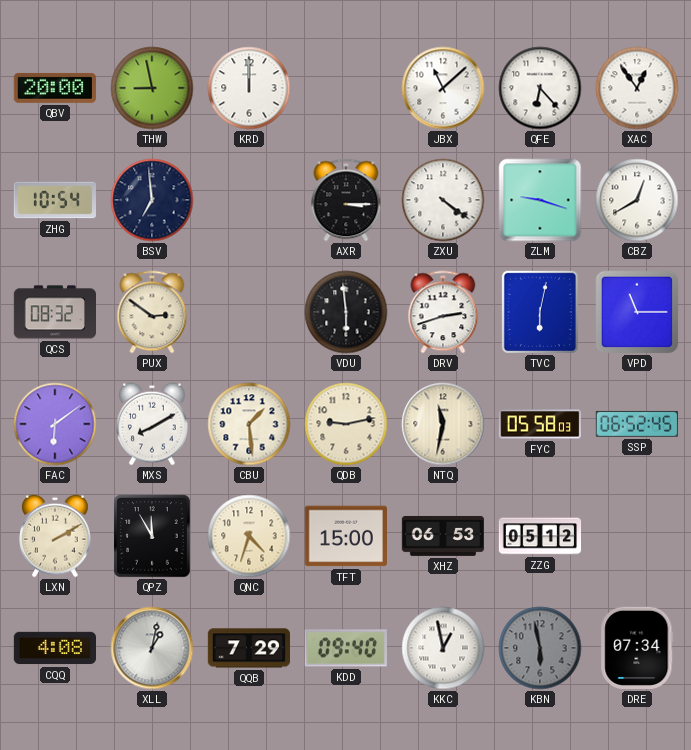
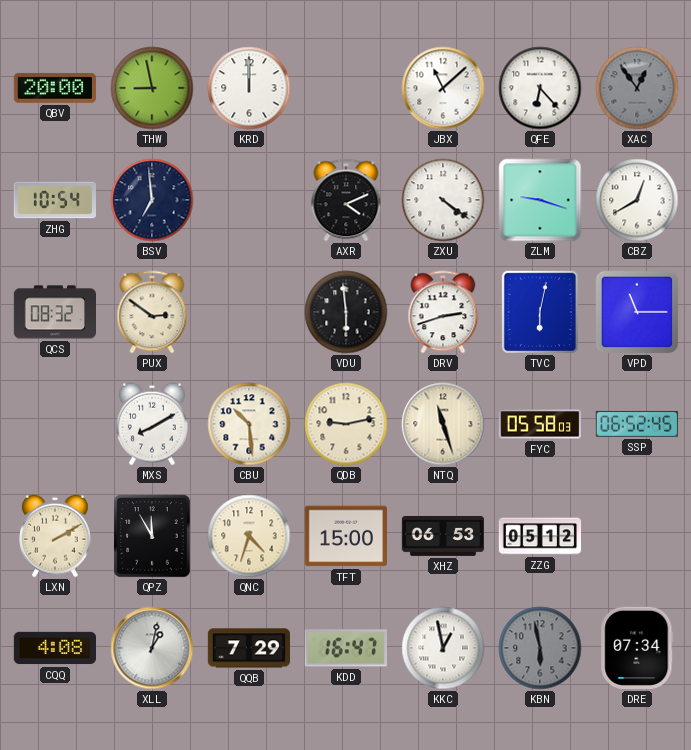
XAC dial: white -> grey
AXR: 3:15 -> 4:11
FAC: 6:09 -> none
CBU: 1:29 -> 10:29
NTQ: 11:32 -> 11:27
KDD: 09:40 -> 16:47
